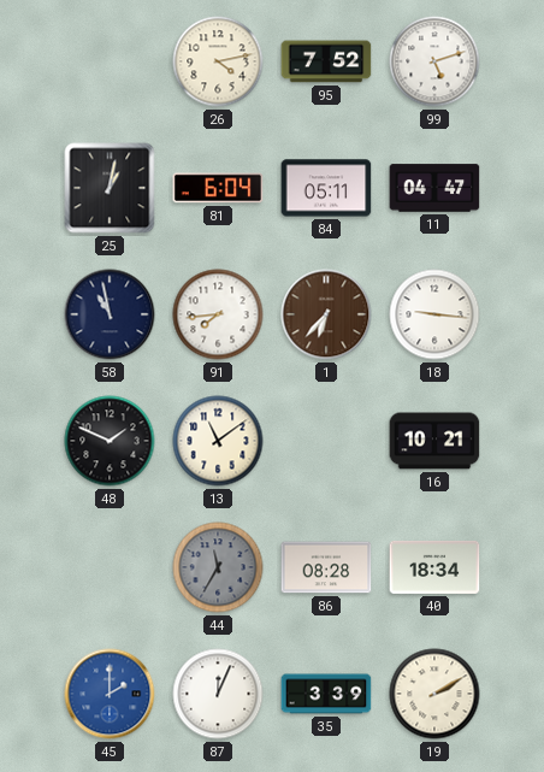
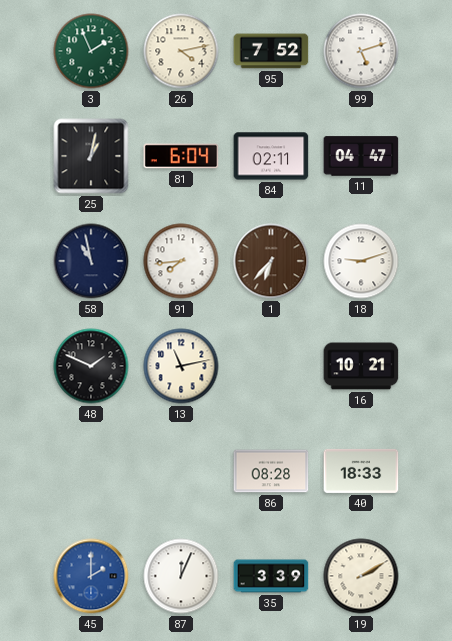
3: none -> 1:56
84: 05:11 -> 02:11
18: 9:16 -> 9:12
13: 11:09 -> 11:13
44: 11:35 -> none
40: 18:34 -> 18:33
